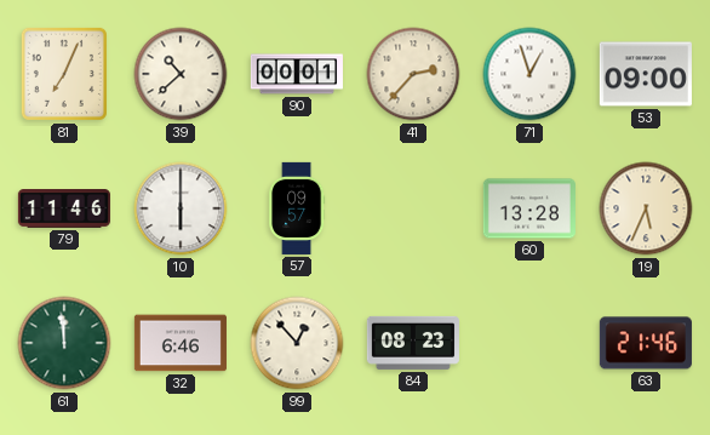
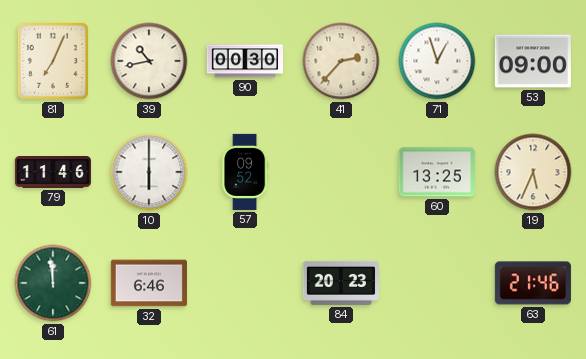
39: 10:38 -> 10:43
90: 00:01 -> 00:30
57: 09:57 -> 09:52
60: 13:28 -> 13:25
99: 12:53 -> none
84: 08:23 -> 20:23
